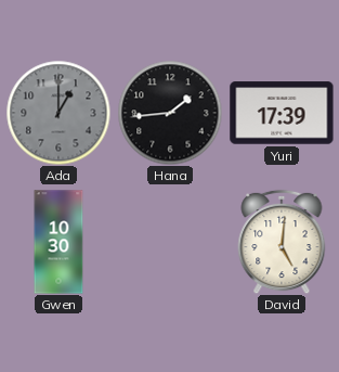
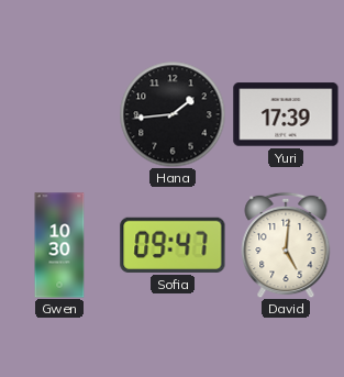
Ada: 1:00 -> none
Sofia: none -> 09:47
